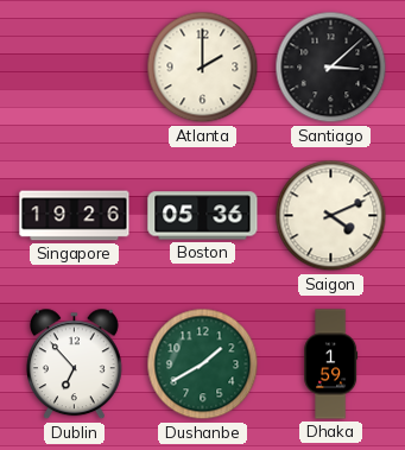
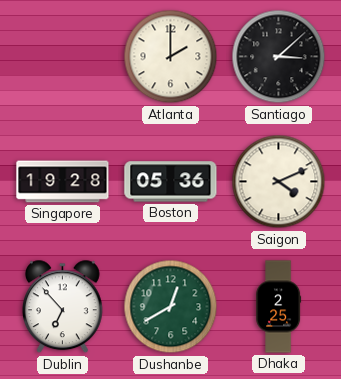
Singapore: 19:26 -> 19:28
Dushanbe: 1:40 -> 12:40
Dhaka: 1:59 -> 2:25
